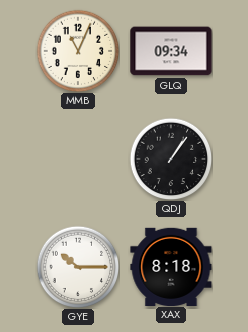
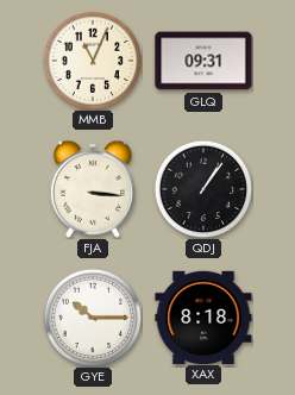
GLQ: 09:34 -> 09:31
FJA: none -> 3:16
